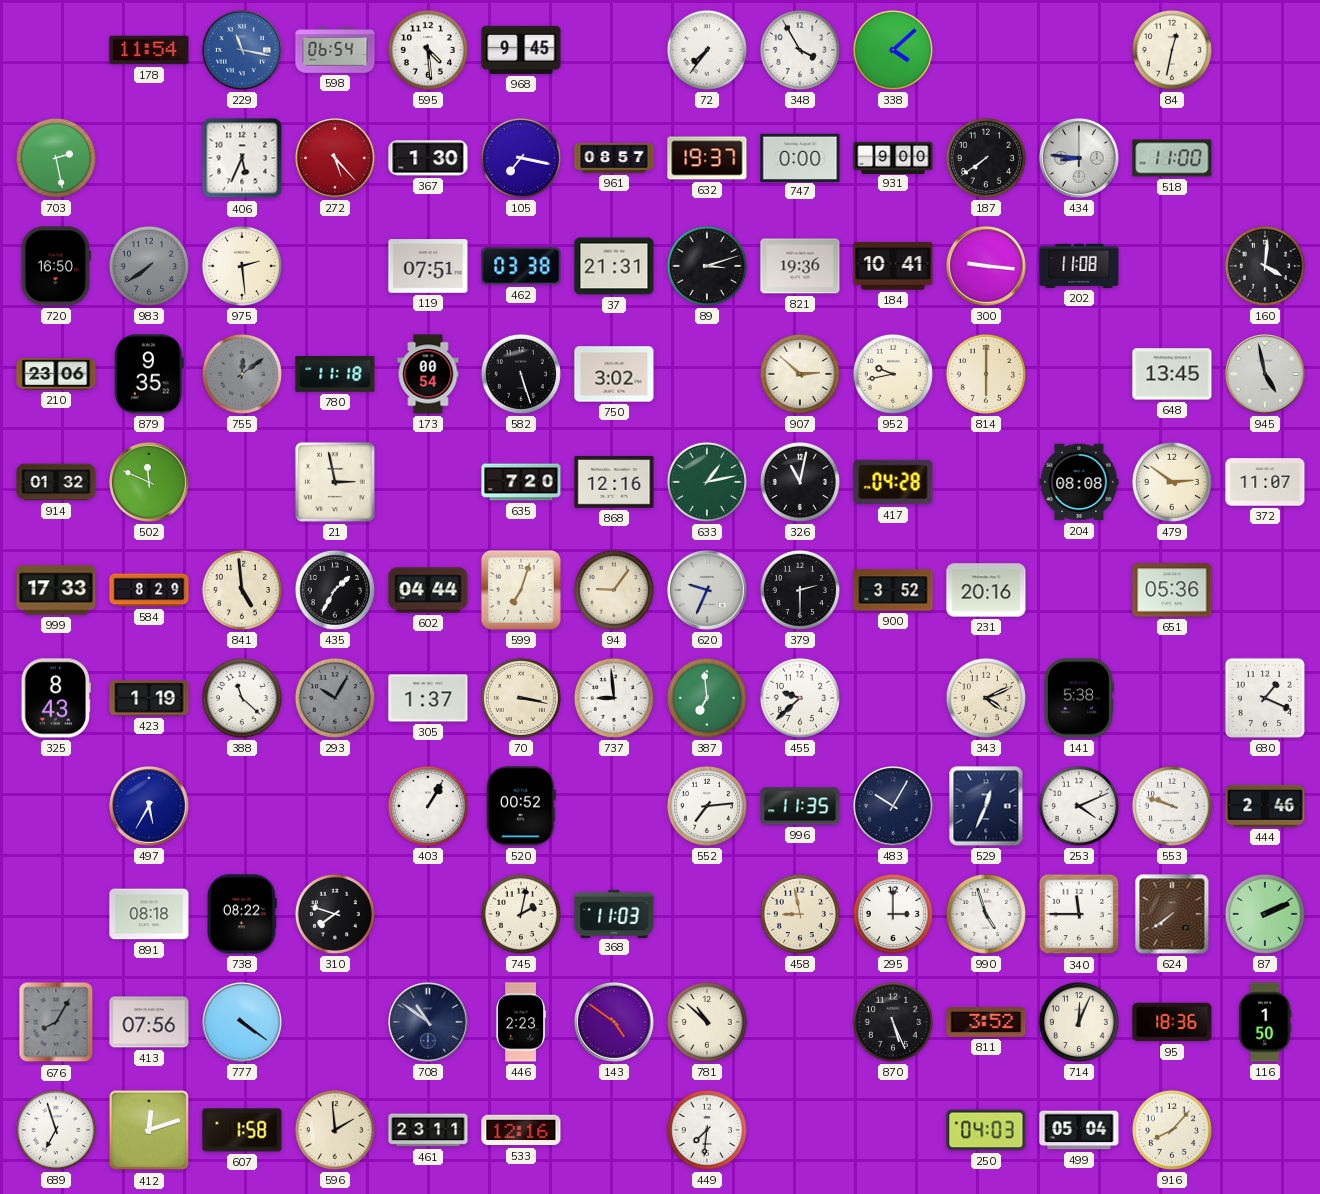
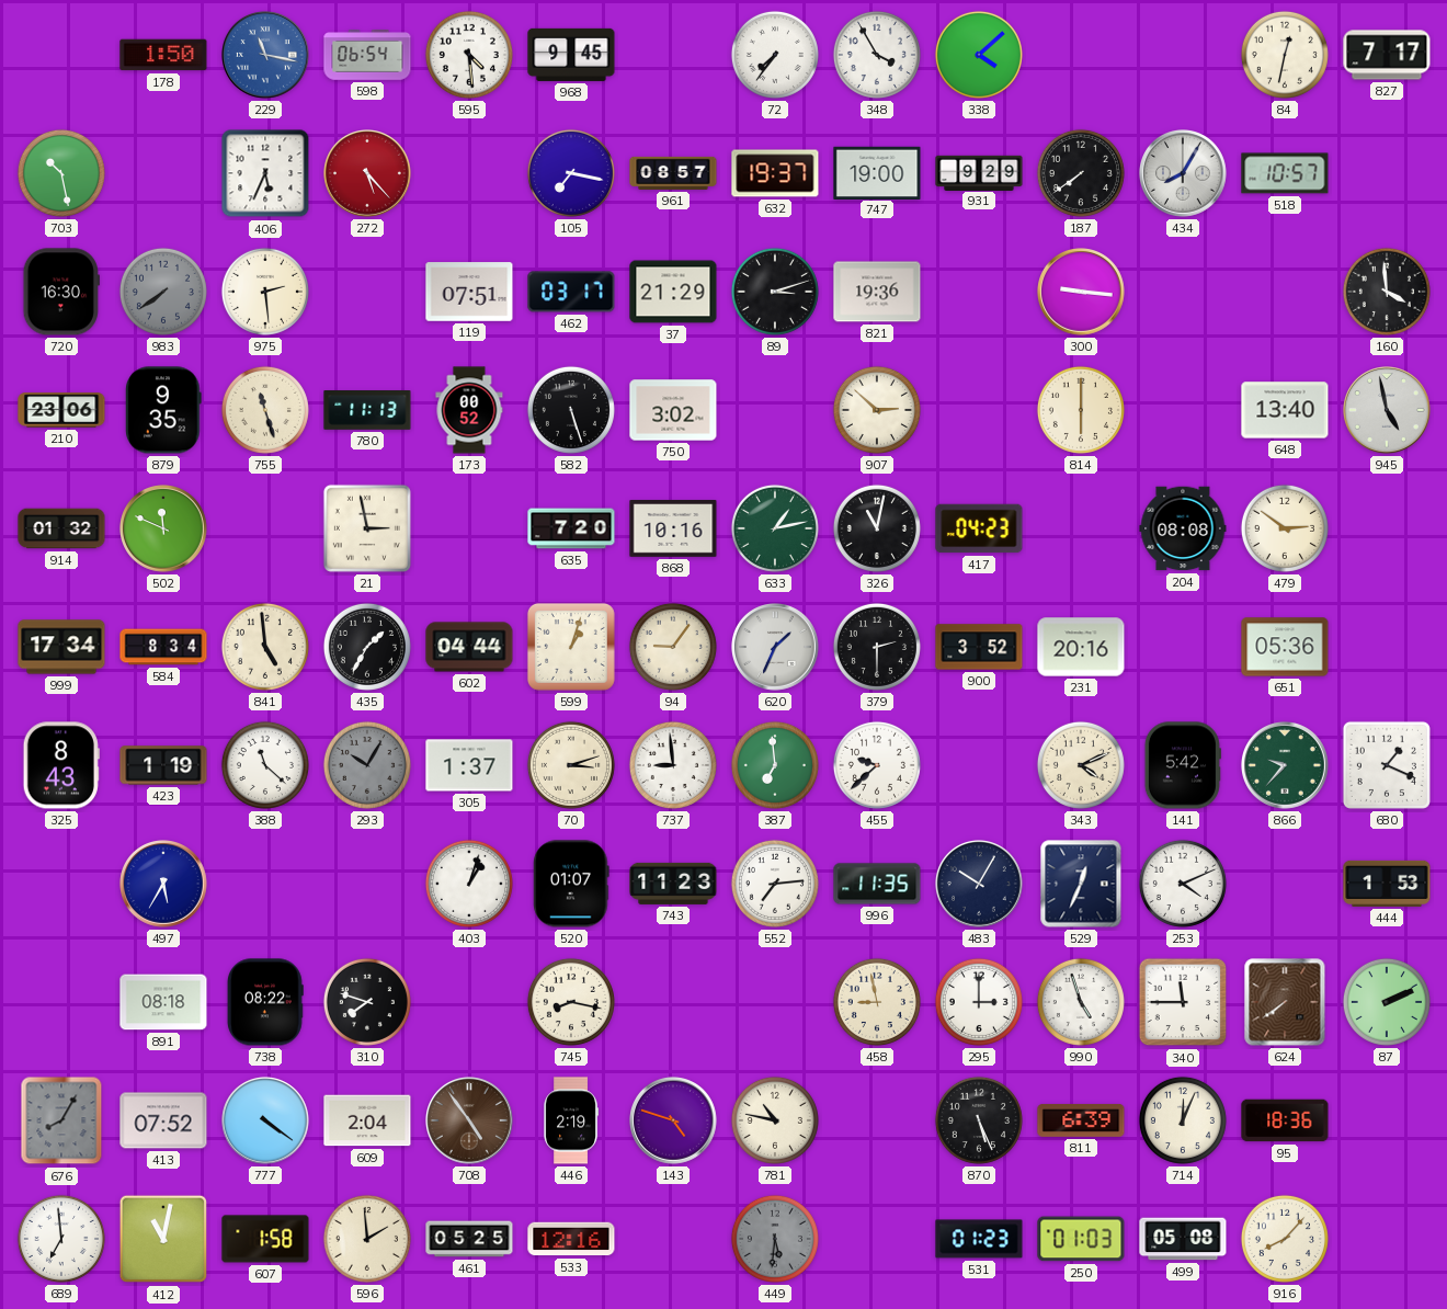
178: 11:54 -> 1:50
827: none -> 7:17
703: 2:28 -> 10:28
367: 1:30 -> none
747: 0:00 -> 19:00
931: 9:00 -> 9:29
434: 8:46 -> 8:05
518: 11:00 -> 10:57
720: 16:50 -> 16:30
462: 03:38 -> 03:17
37: 21:31 -> 21:29
184: 10:41 -> none
202: 11:08 -> none
160: 4:01 -> 3:59
755: 12:09 -> 11:27
755 dial: grey -> cream
780: 11:18 -> 11:13
173: 00:54 -> 00:52
952: 9:43 -> none
648: 13:45 -> 13:40
868: 12:16 -> 10:16
417: 04:28 -> 04:23
372: 11:07 -> none
999: 17:33 -> 17:34
584: 8:29 -> 8:34
599: 7:03 -> 1:03
620: 9:34 -> 1:34
70: 3:17 -> 3:12
141: 5:38 -> 5:42
866: none -> 9:37
403: 1:05 -> 1:03
520: 00:52 -> 01:07
743: none -> 11:23
553: 9:48 -> none
444: 2:46 -> 1:53
745: 2:02 -> 8:17
368: 11:03 -> none
413: 07:56 -> 07:52
609: none -> 2:04
708: 10:51 -> 4:54
708 dial: navy -> brown
446: 2:23 -> 2:19
143: 4:51 -> 4:48
781: 10:52 -> 10:47
811: 3:52 -> 6:39
116: 1:50 -> none
689: 6:57 -> 6:59
412: 12:12 -> 11:02
461: 23:11 -> 05:25
449: 7:31 -> 5:31
449 dial: white -> grey
531: none -> 01:23
250: 04:03 -> 01:03
499: 05:04 -> 05:08
